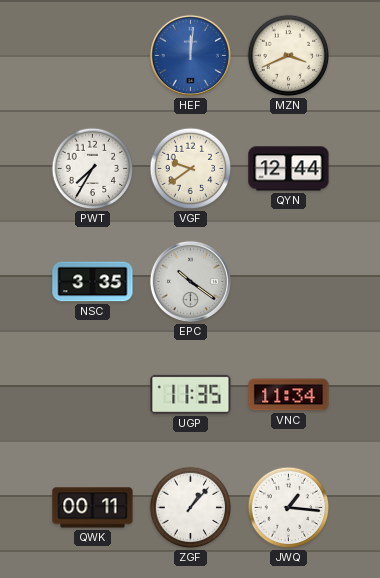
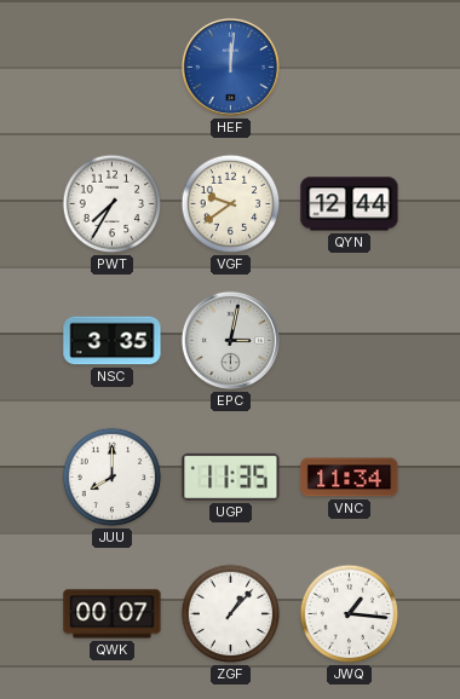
MZN: 3:41 -> none
EPC: 10:21 -> 3:02
JUU: none -> 8:00
QWK: 00:11 -> 00:07
